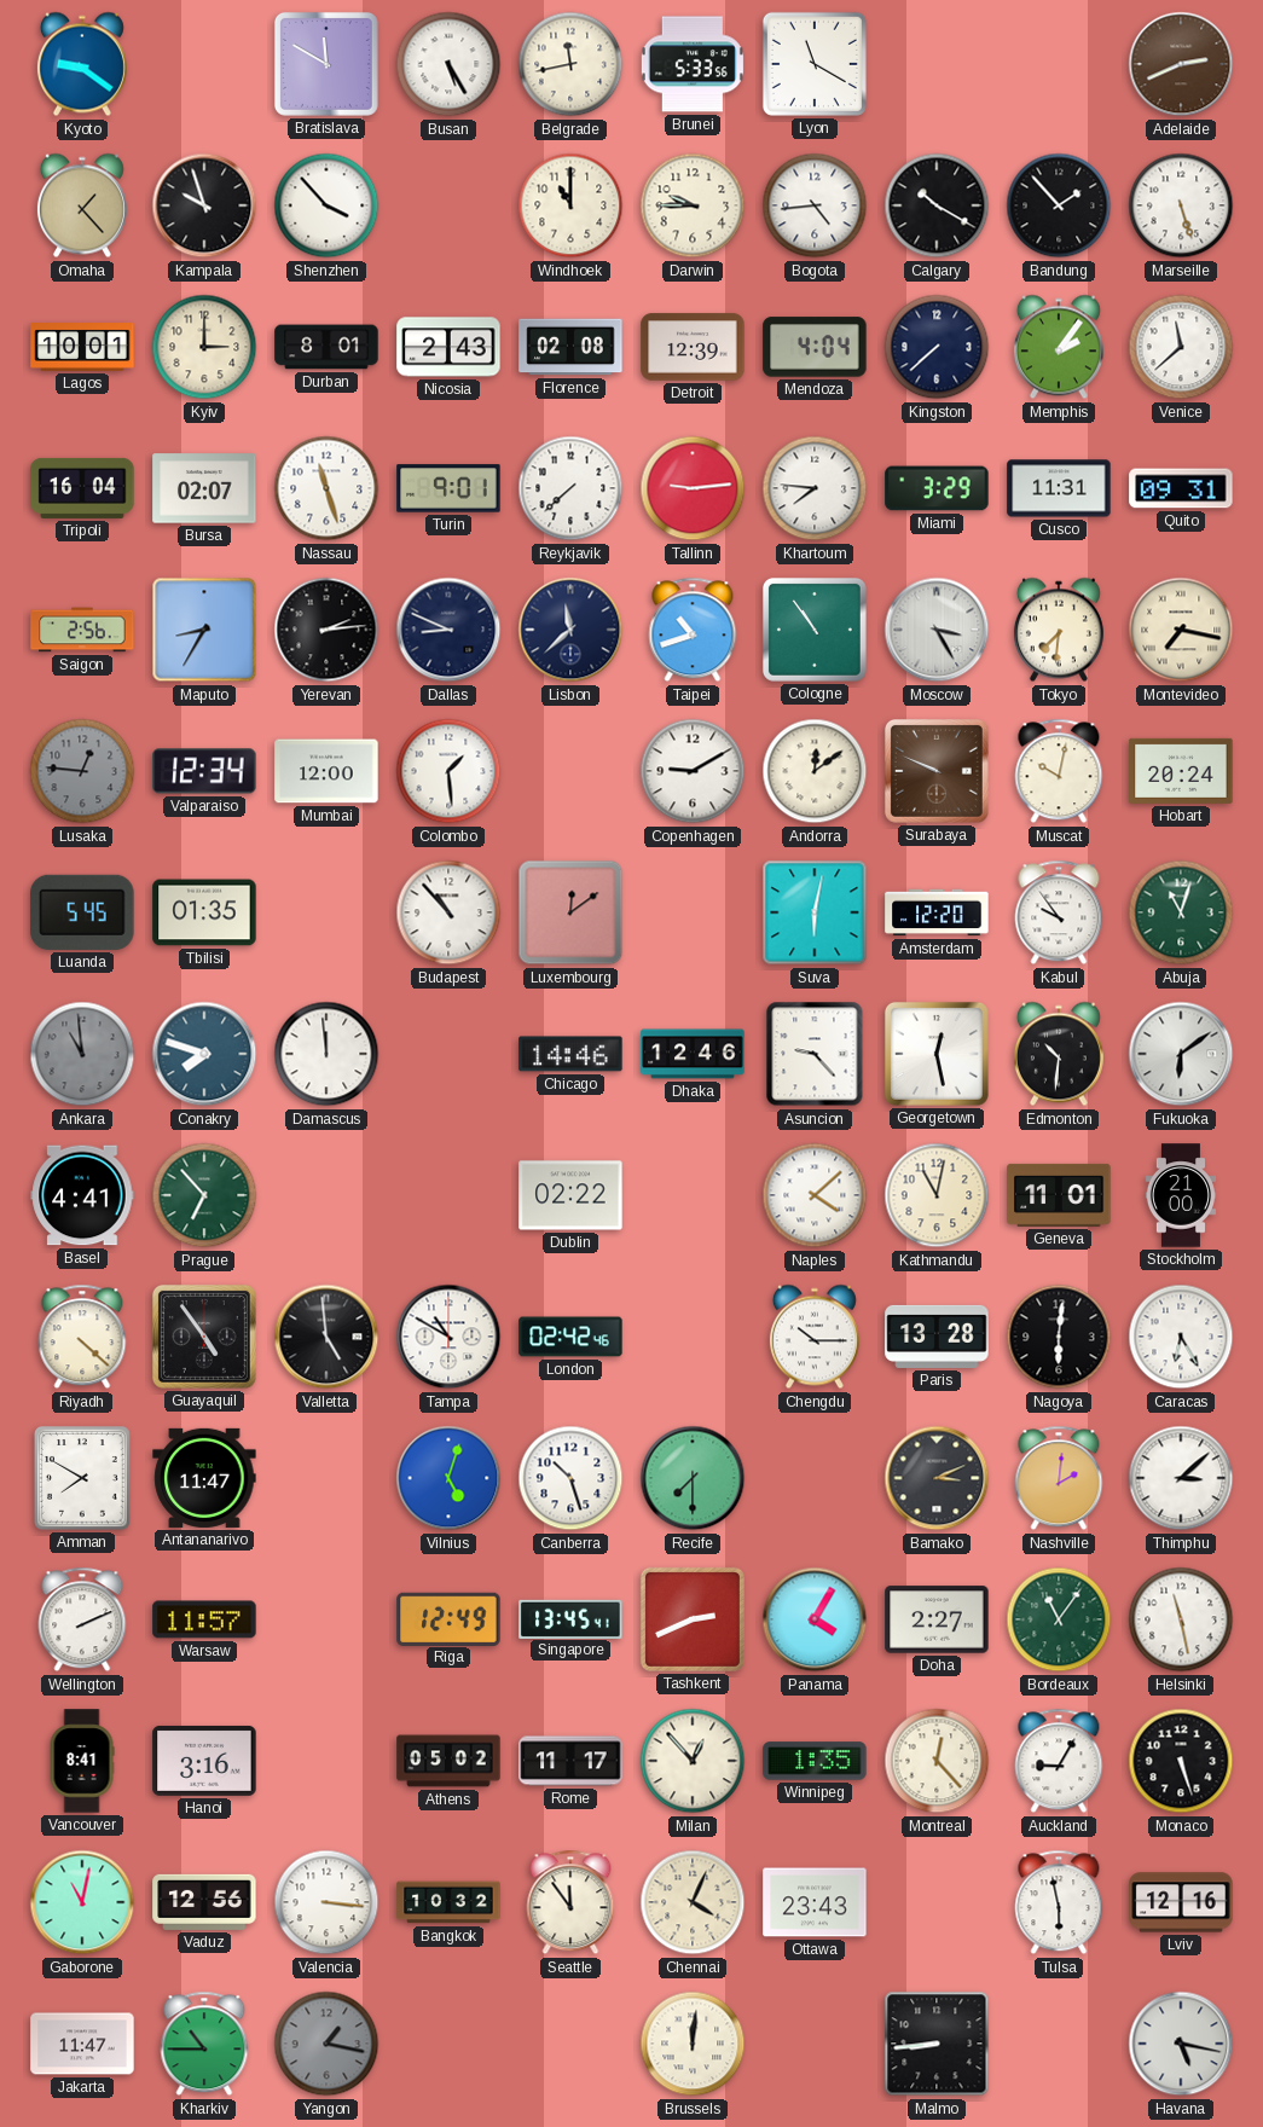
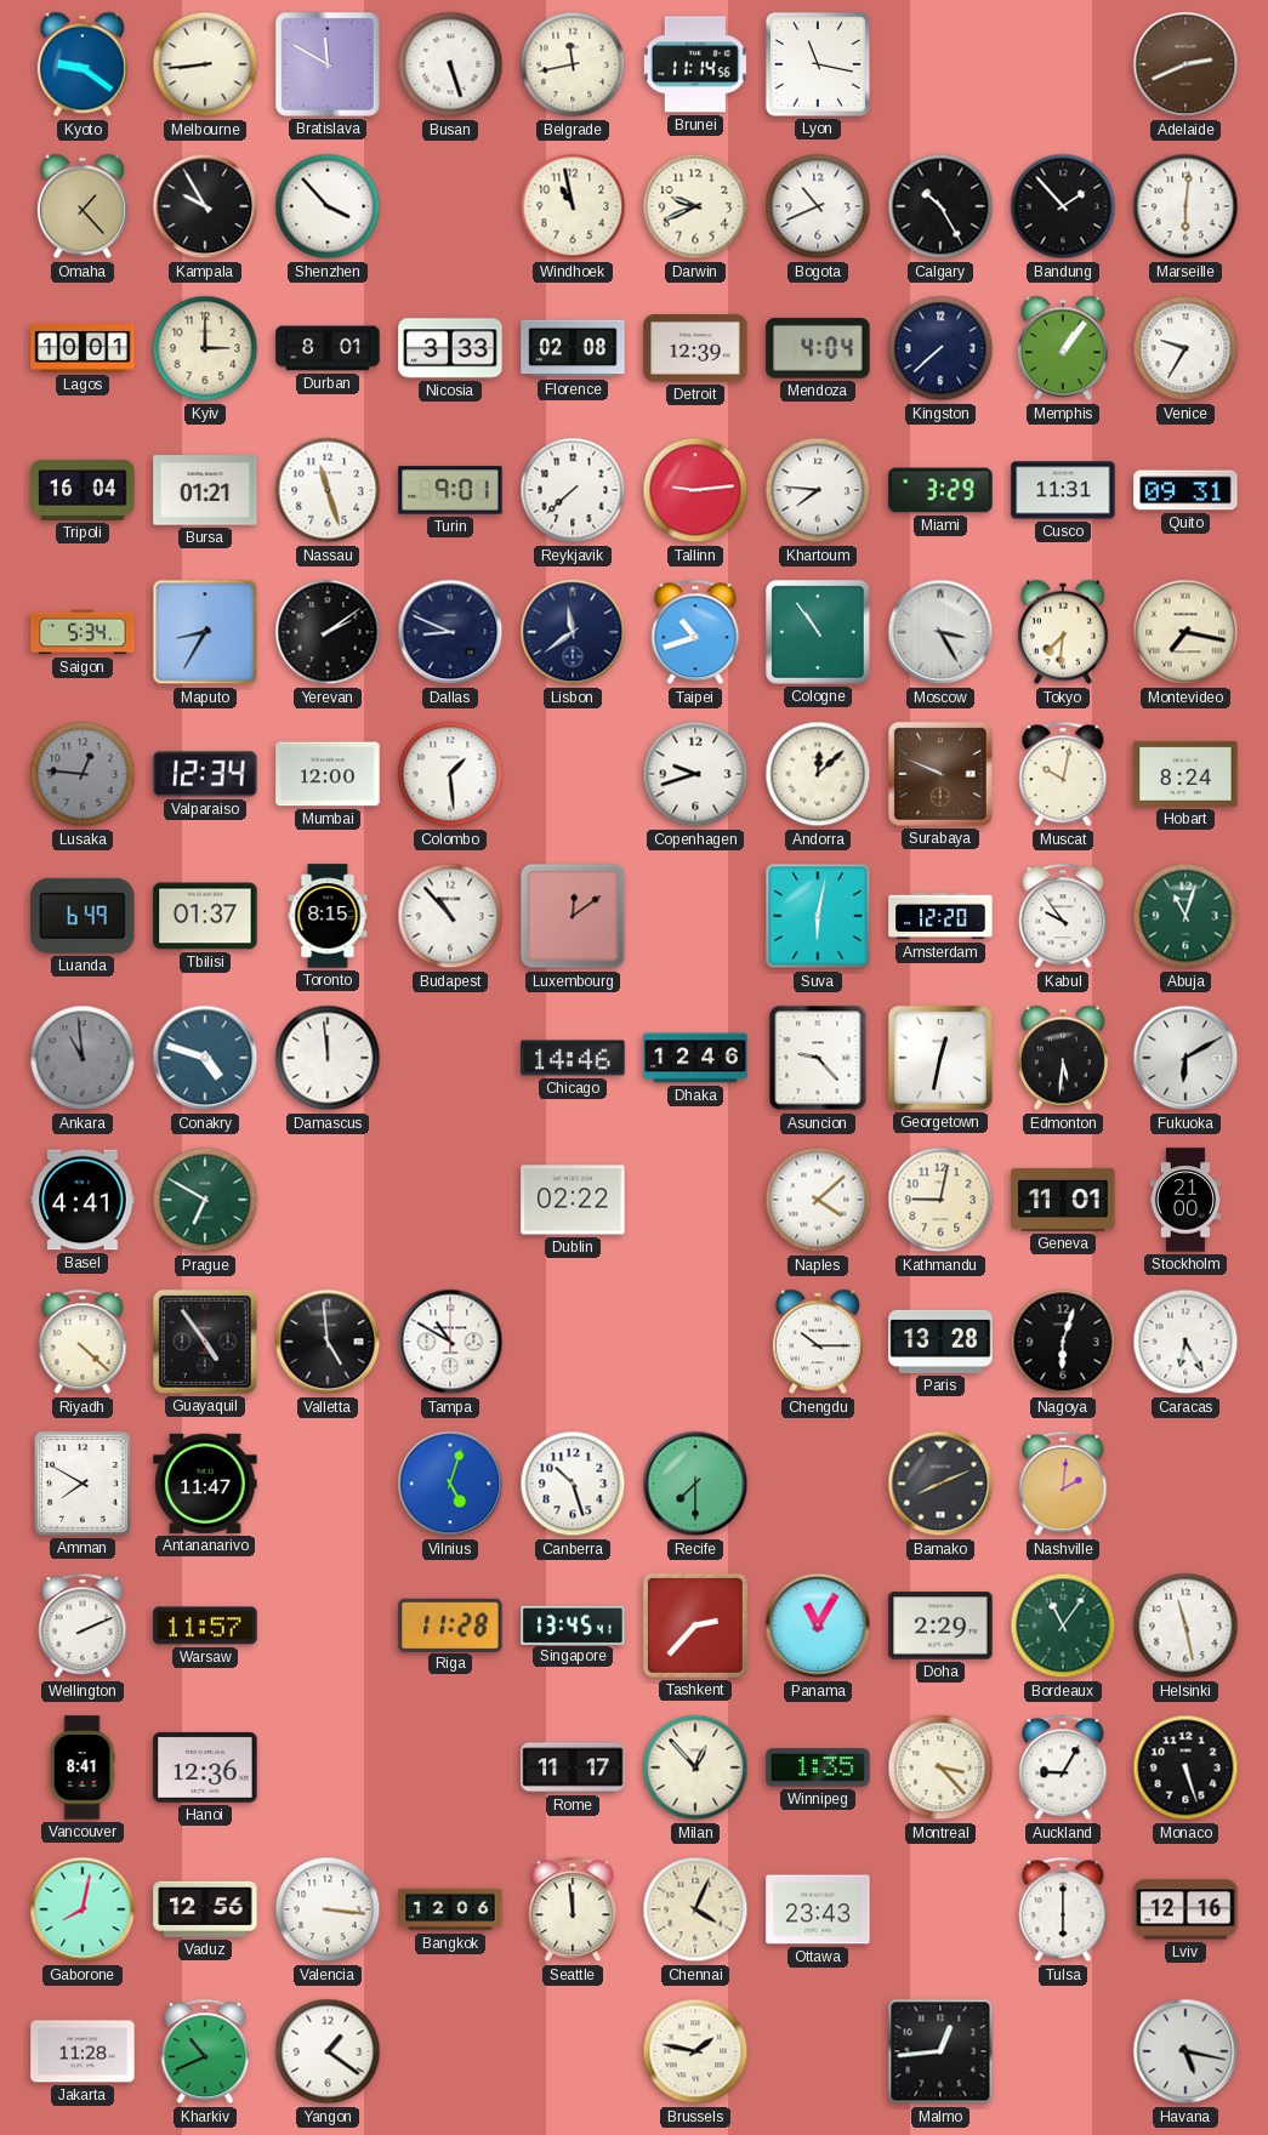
Melbourne: none -> 8:44
Busan: 5:25 -> 5:27
Brunei: 5:33 -> 11:14
Lyon: 11:20 -> 11:17
Kampala: 9:57 -> 9:55
Windhoek: 11:00 -> 10:58
Darwin: 9:45 -> 9:41
Bogota: 4:44 -> 10:41
Calgary: 10:20 -> 10:25
Marseille: 5:27 -> 6:01
Nicosia: 2:43 -> 3:33
Memphis: 2:06 -> 1:06
Venice: 11:38 -> 9:35
Bursa: 02:07 -> 01:21
Saigon: 2:56 -> 5:34
Yerevan: 2:14 -> 2:09
Lisbon: 11:38 -> 11:39
Copenhagen: 9:10 -> 9:42
Andorra: 12:09 -> 12:08
Hobart: 20:24 -> 8:24
Luanda: 5:45 -> 6:49
Tbilisi: 01:35 -> 01:37
Toronto: none -> 8:15
Conakry: 7:48 -> 4:48
Georgetown: 12:28 -> 12:32
Edmonton: 10:31 -> 5:31
Fukuoka: 6:09 -> 6:10
Prague: 6:53 -> 6:50
Kathmandu: 11:02 -> 9:02
London: 02:42 -> none
Nagoya: 6:01 -> 6:03
Bamako: 3:11 -> 8:11
Thimphu: 3:08 -> none
Riga: 12:49 -> 11:28
Tashkent: 2:41 -> 2:37
Panama: 4:05 -> 11:05
Doha: 2:27 -> 2:29
Hanoi: 3:16 -> 12:36
Athens: 05:02 -> none
Montreal: 12:23 -> 3:23
Gaborone: 11:02 -> 8:02
Bangkok: 10:32 -> 12:06
Seattle: 11:54 -> 11:59
Tulsa: 5:58 -> 6:00
Jakarta: 11:47 -> 11:28
Kharkiv: 10:45 -> 10:41
Yangon: 1:17 -> 1:21
Yangon dial: grey -> white
Brussels: 12:01 -> 1:47
Malmo: 8:44 -> 12:44
